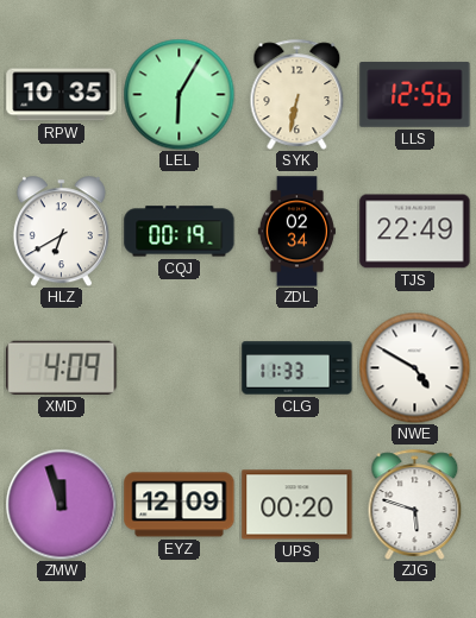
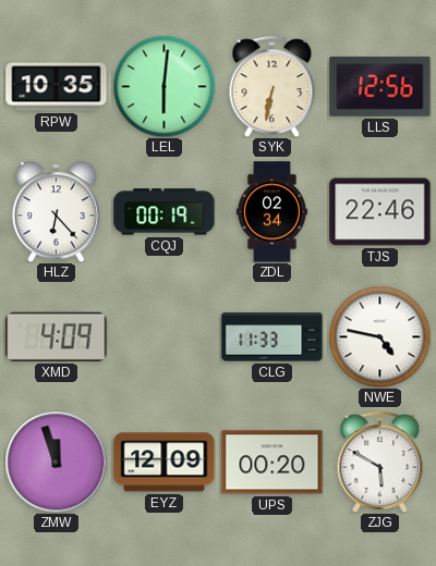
LEL: 6:05 -> 6:01
HLZ: 6:40 -> 6:23
TJS: 22:49 -> 22:46
NWE: 4:50 -> 4:47
ZJG: 5:48 -> 5:50
